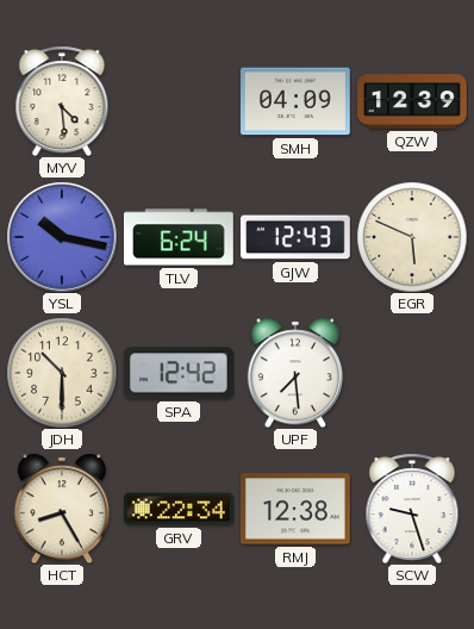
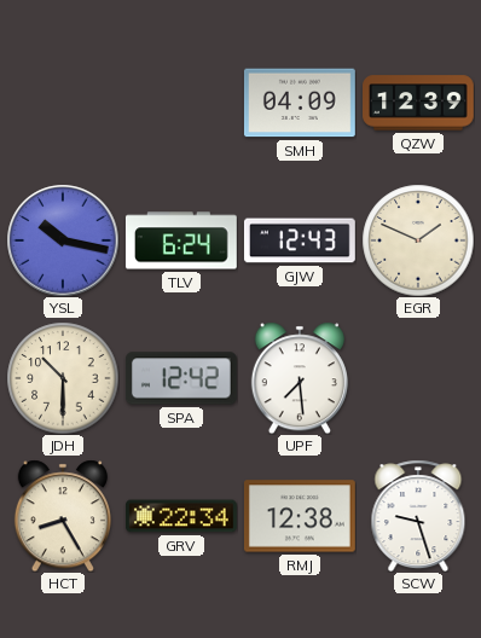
MYV: 4:29 -> none
EGR: 5:49 -> 1:49
